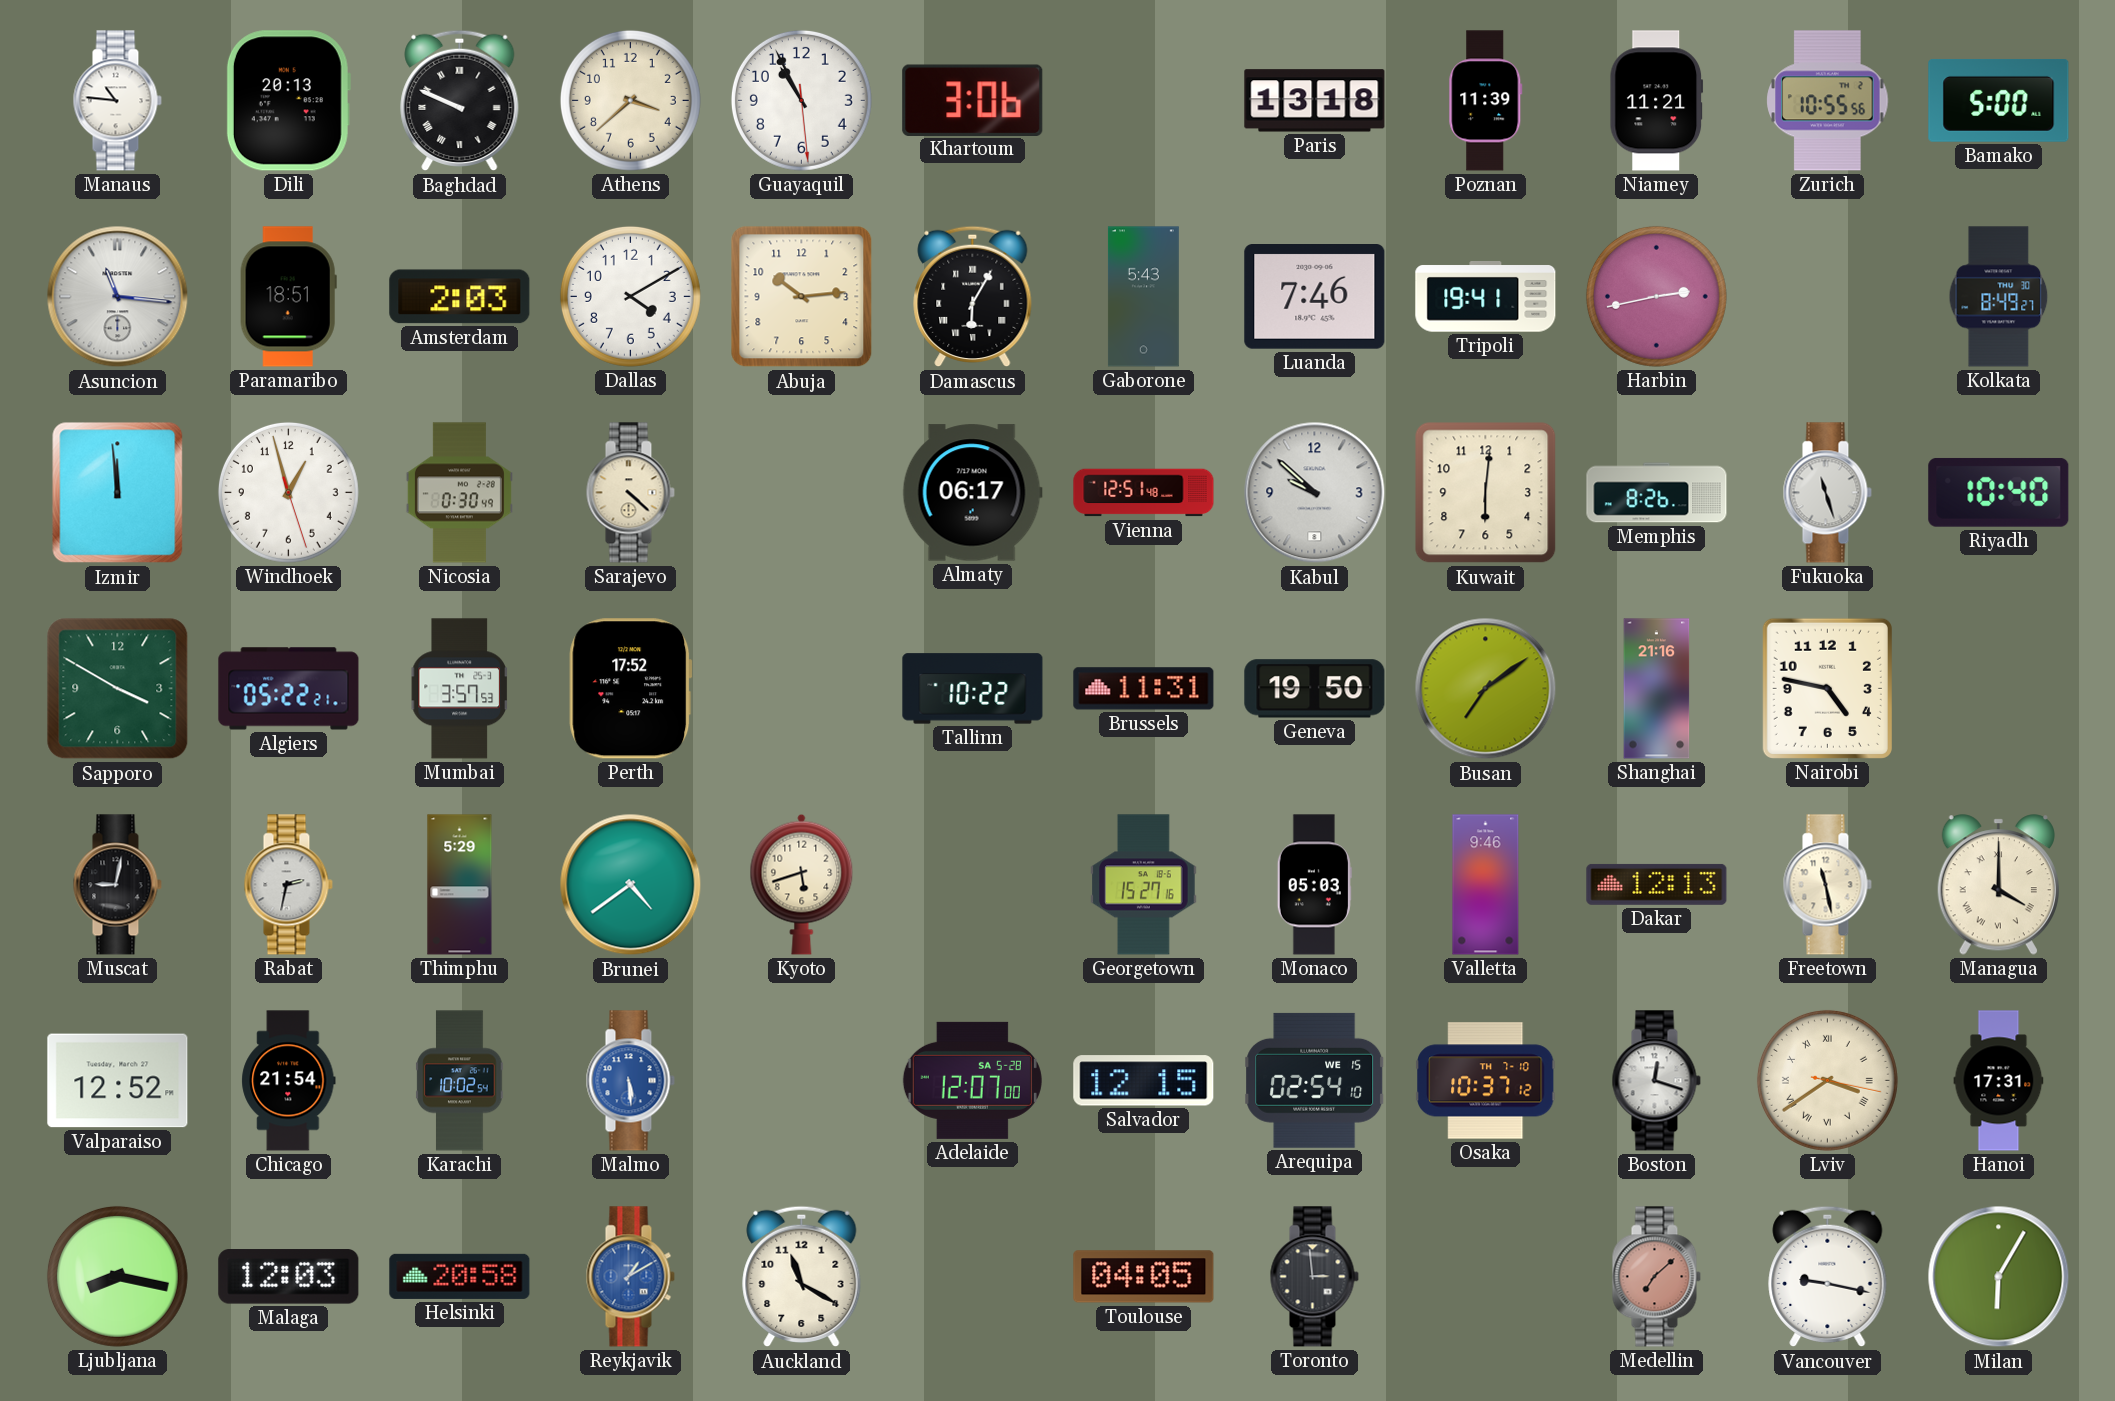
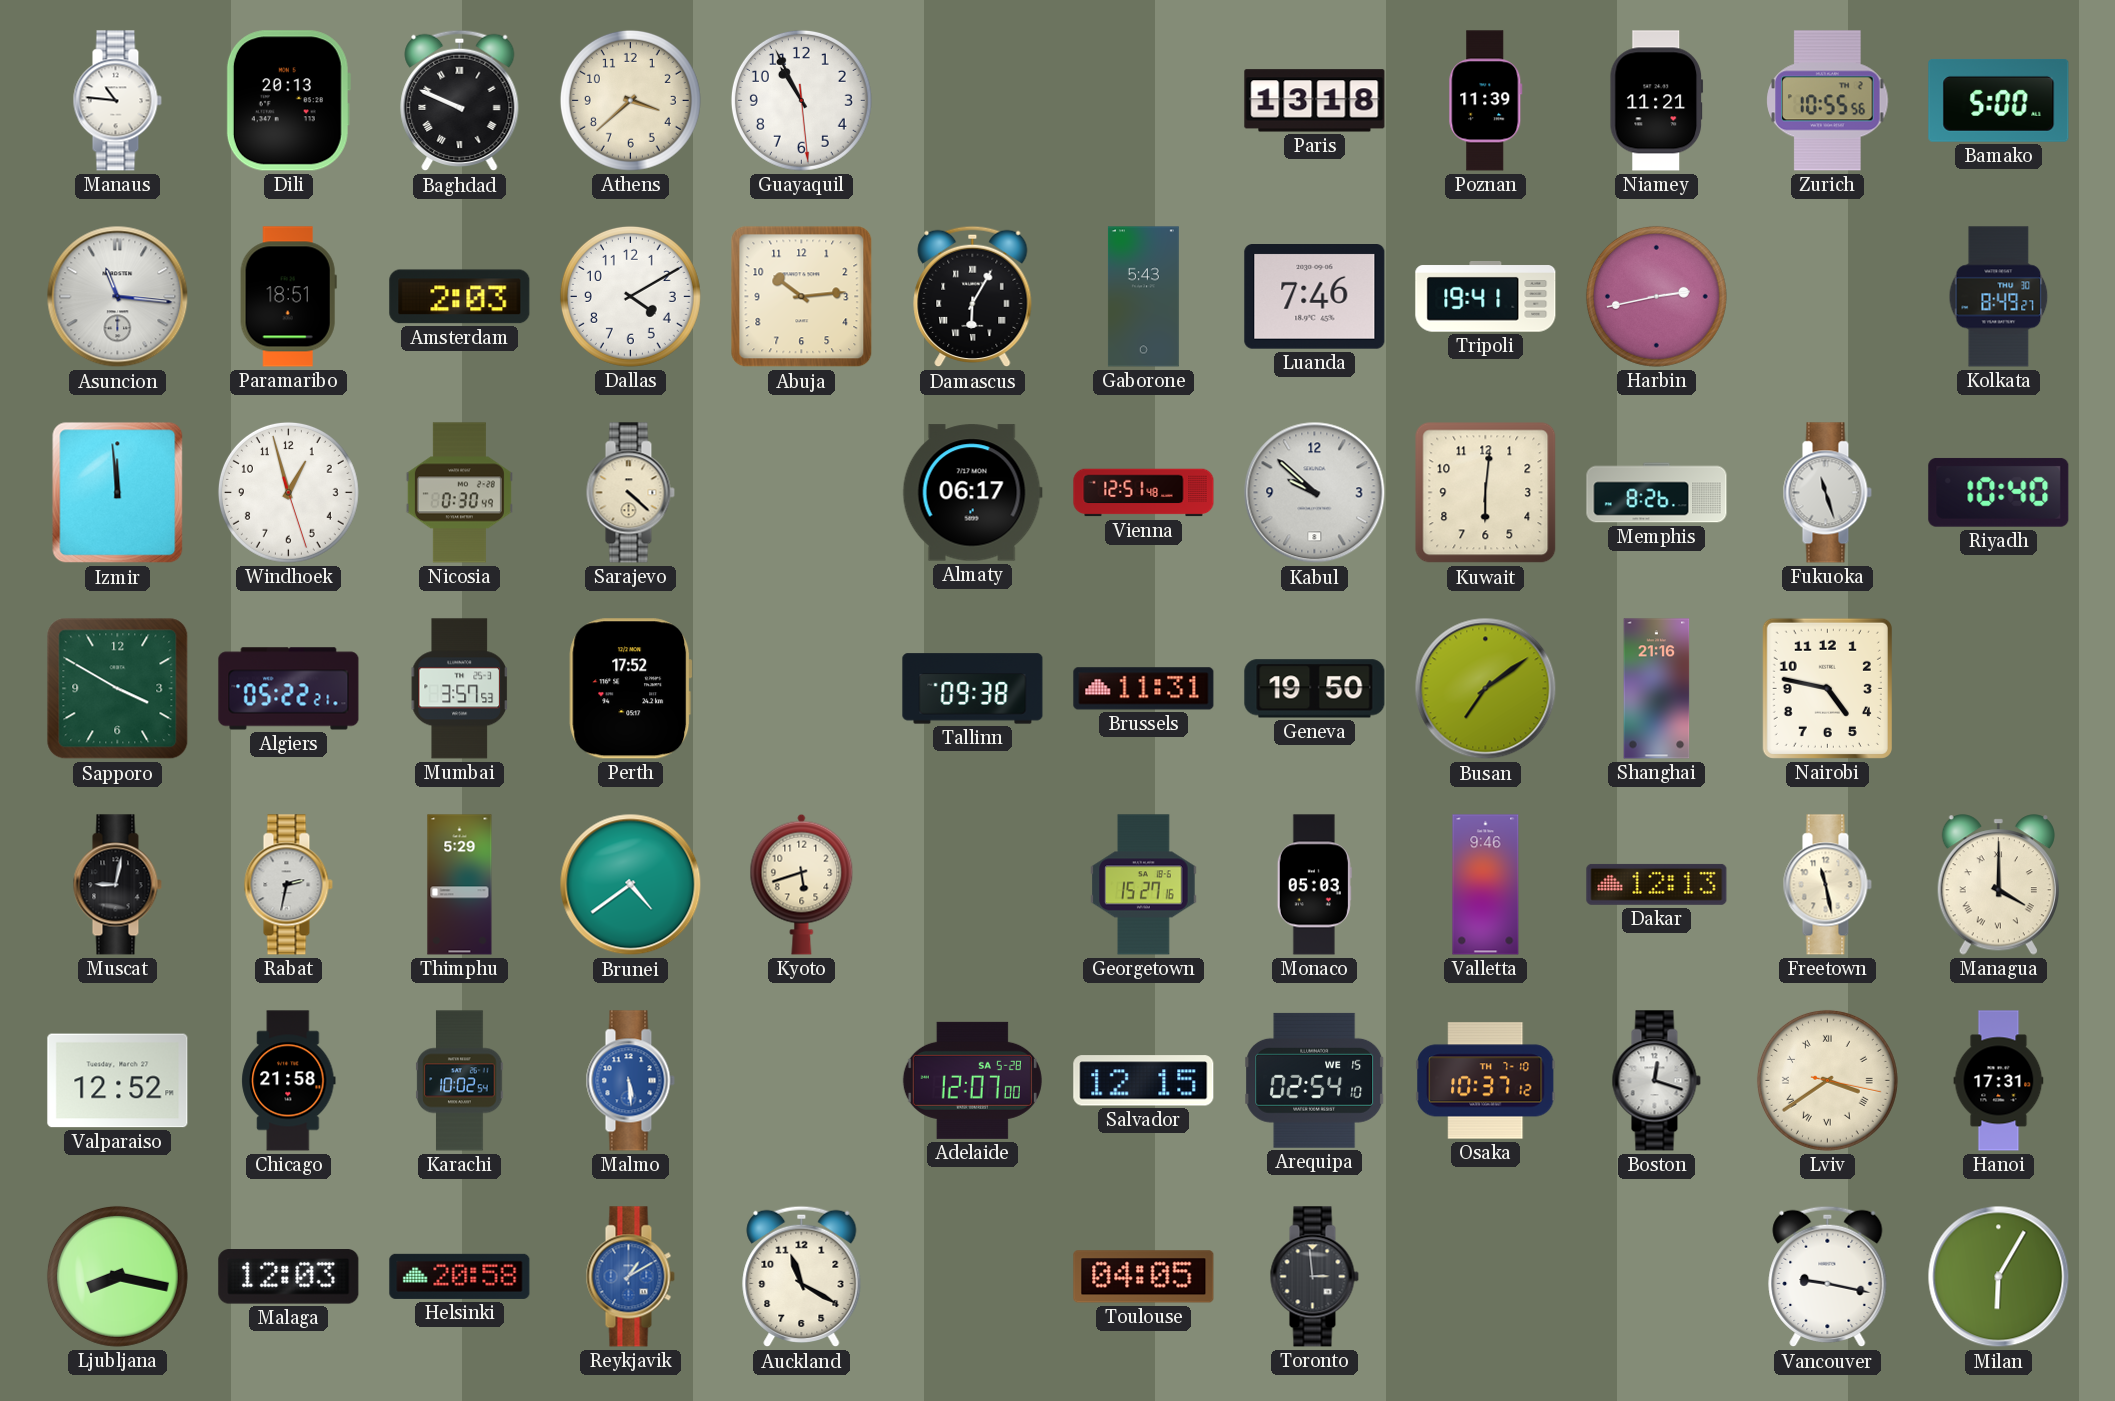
Khartoum: 3:06 -> none
Tallinn: 10:22 -> 09:38
Chicago: 21:54 -> 21:58
Medellin: 7:08 -> none
